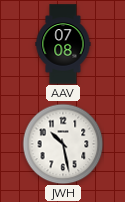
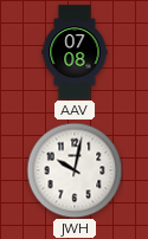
JWH: 10:28 -> 10:02
